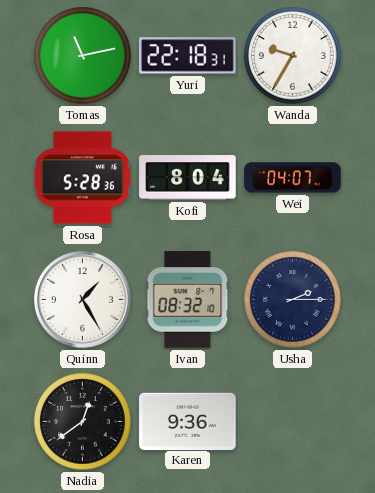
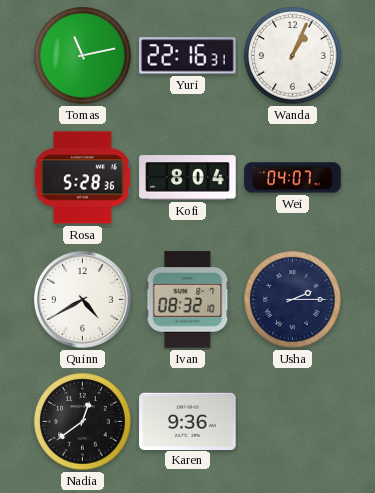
Yuri: 22:18 -> 22:16
Wanda: 9:35 -> 1:04
Quinn: 1:25 -> 4:40
